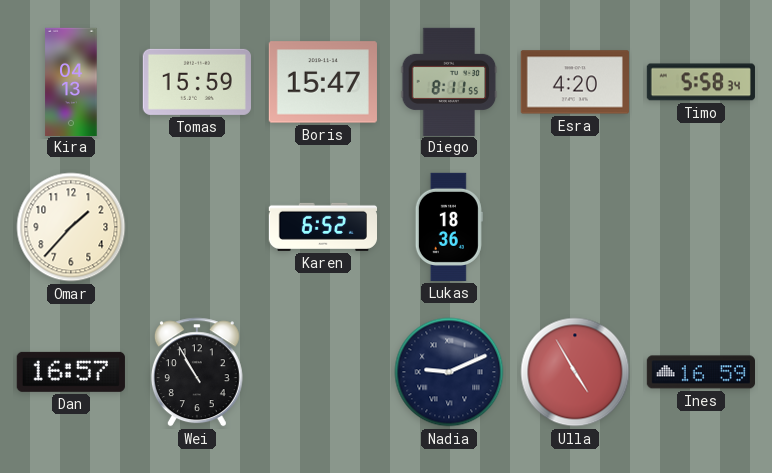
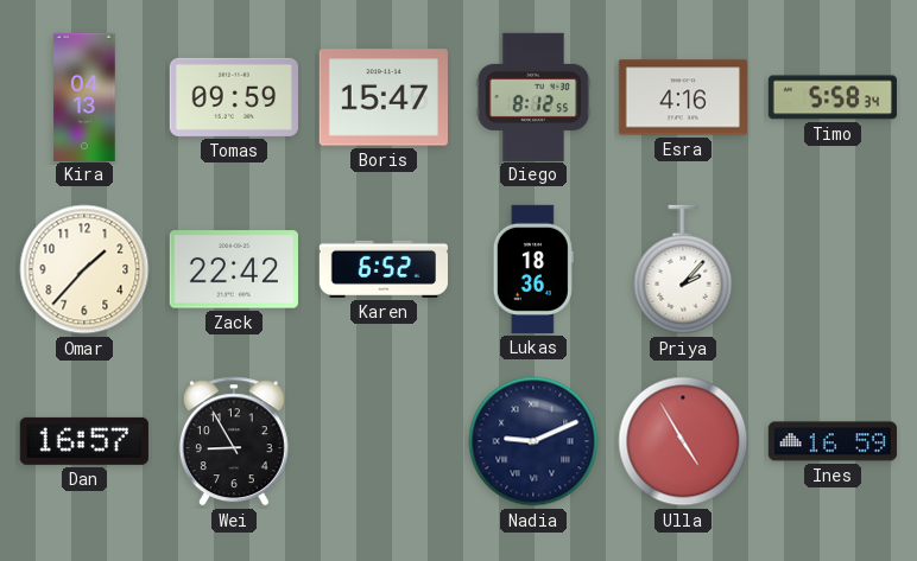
Tomas: 15:59 -> 09:59
Diego: 8:11 -> 8:12
Esra: 4:20 -> 4:16
Zack: none -> 22:42
Priya: none -> 2:07
Wei: 10:55 -> 8:55
